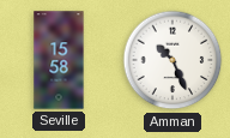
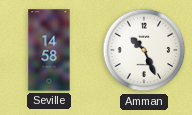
Seville: 15:58 -> 14:58
